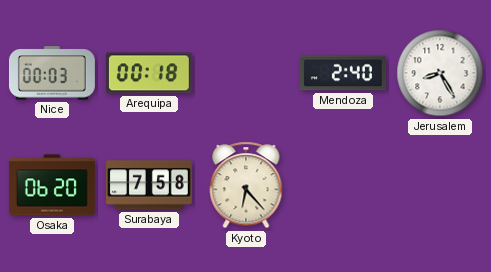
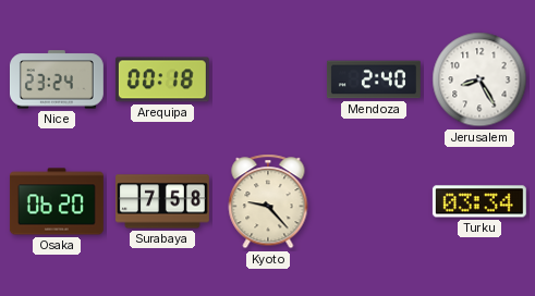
Nice: 00:03 -> 23:24
Kyoto: 6:23 -> 9:23
Turku: none -> 03:34
